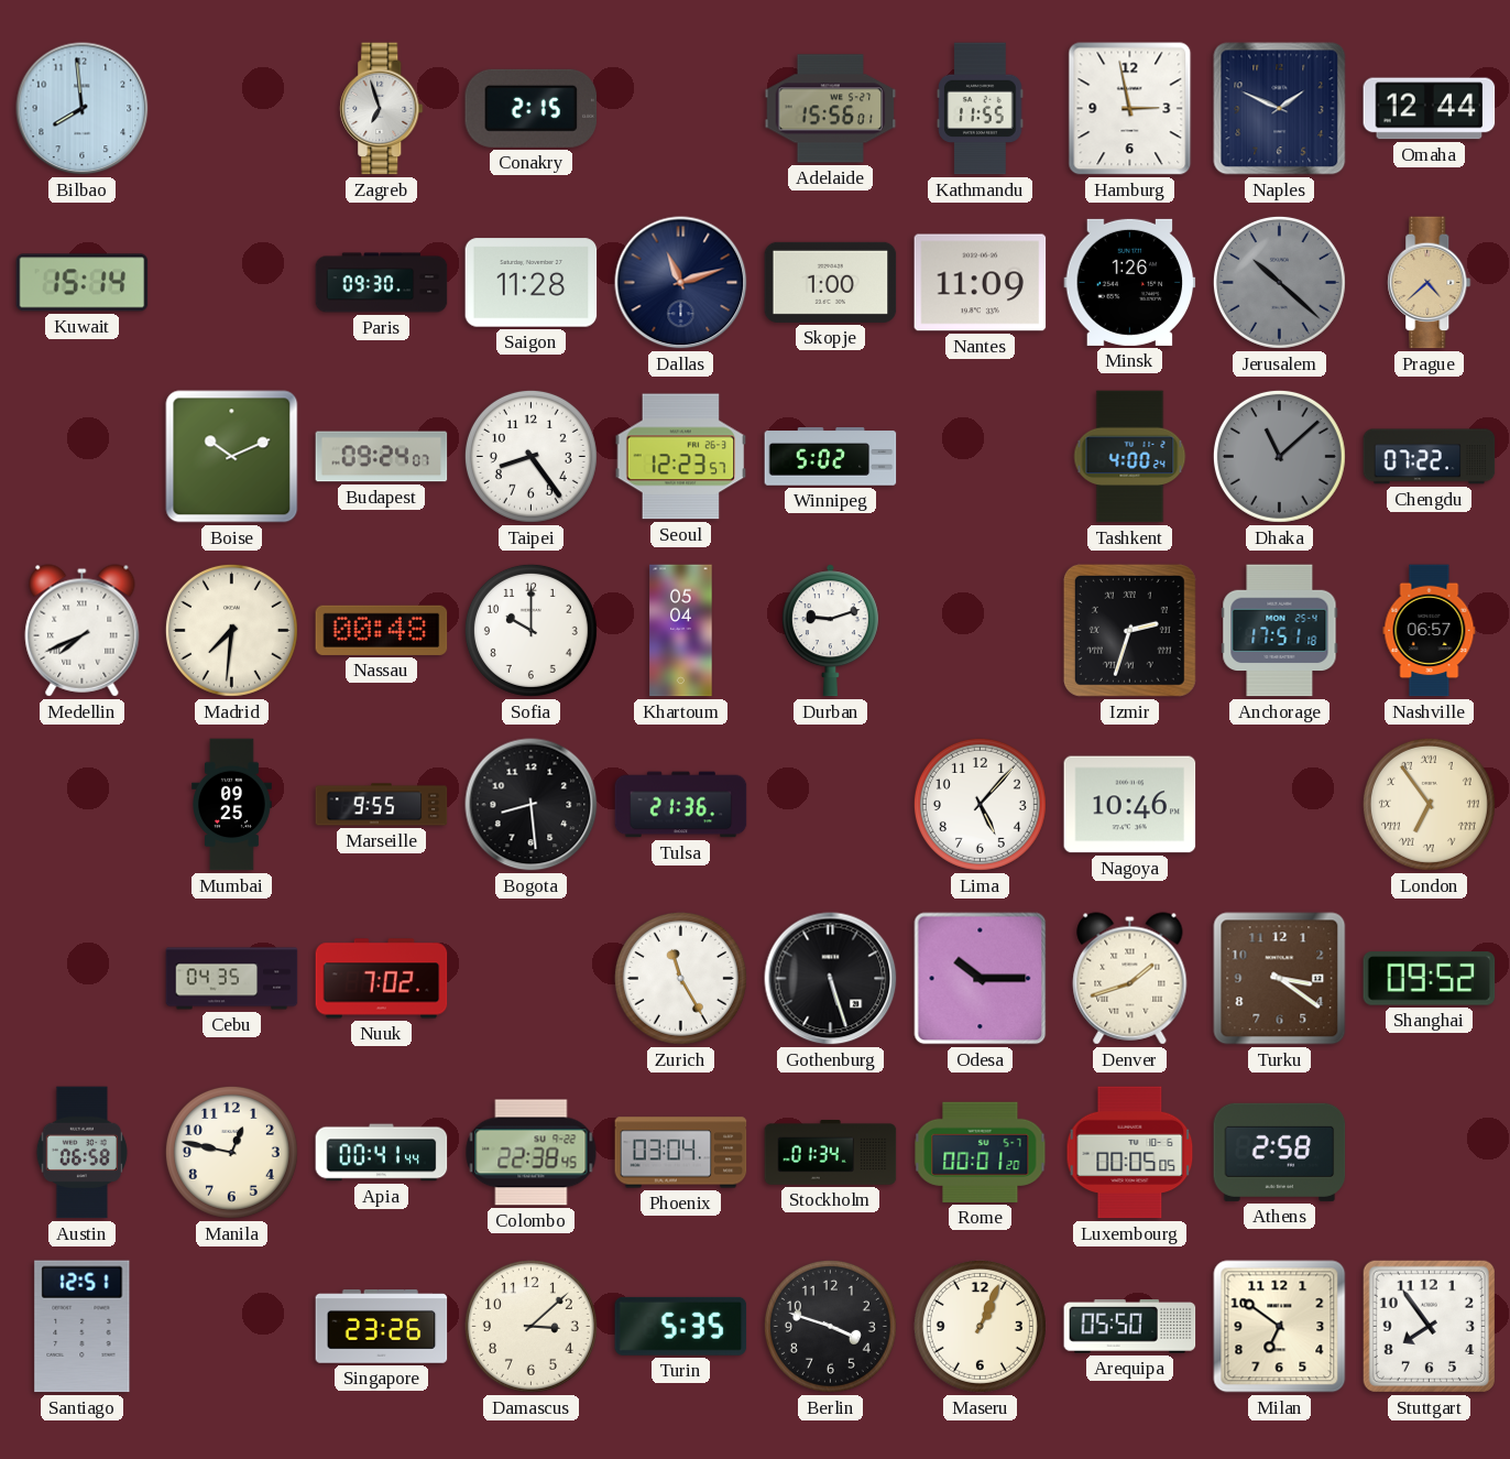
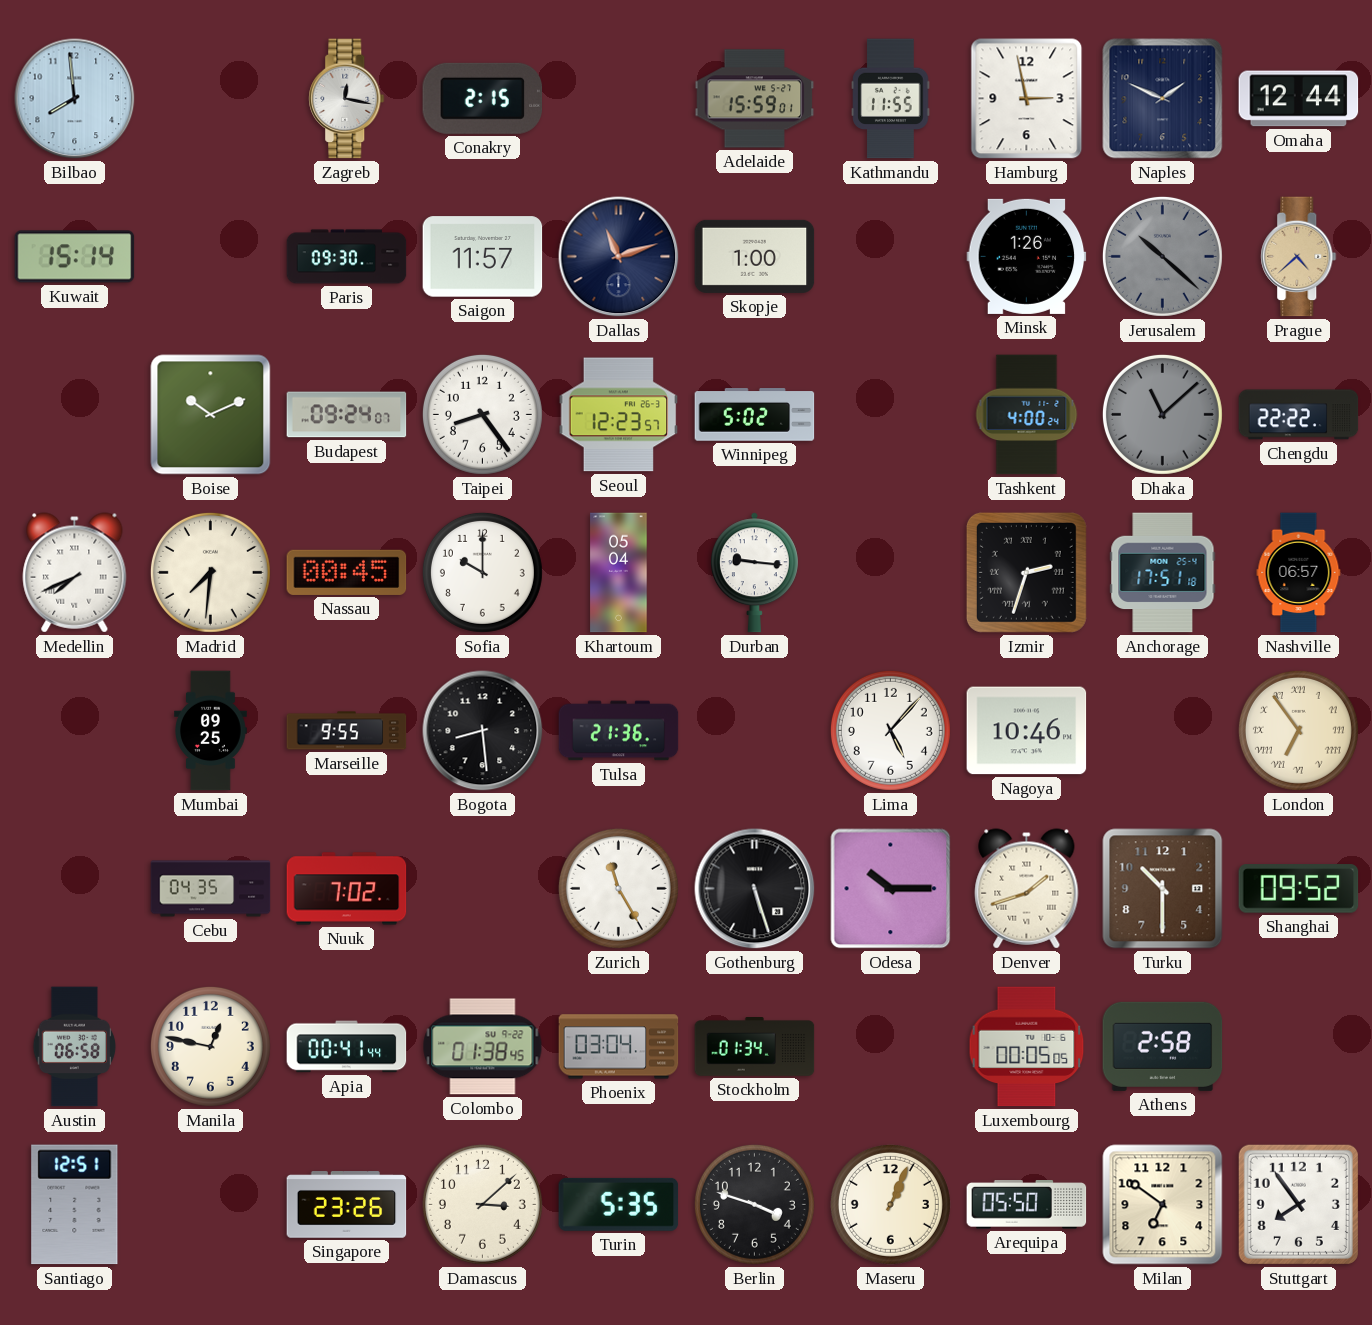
Zagreb: 6:57 -> 12:17
Adelaide: 15:56 -> 15:59
Saigon: 11:28 -> 11:57
Nantes: 11:09 -> none
Chengdu: 07:22 -> 22:22
Nassau: 00:48 -> 00:45
Durban: 9:12 -> 9:16
Turku: 3:21 -> 10:30
Colombo: 22:38 -> 01:38
Rome: 00:01 -> none
